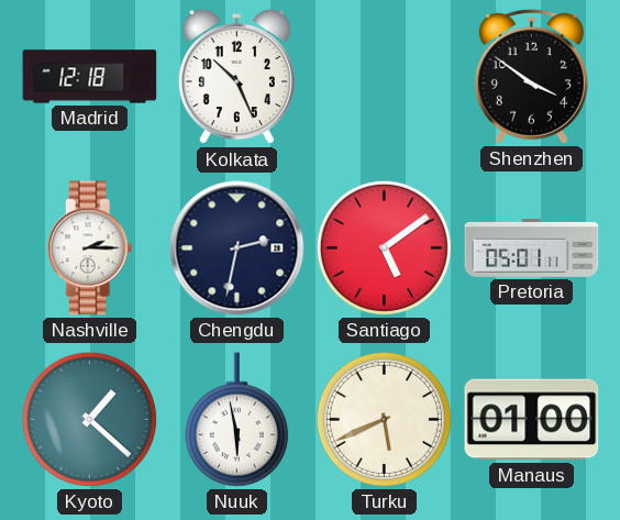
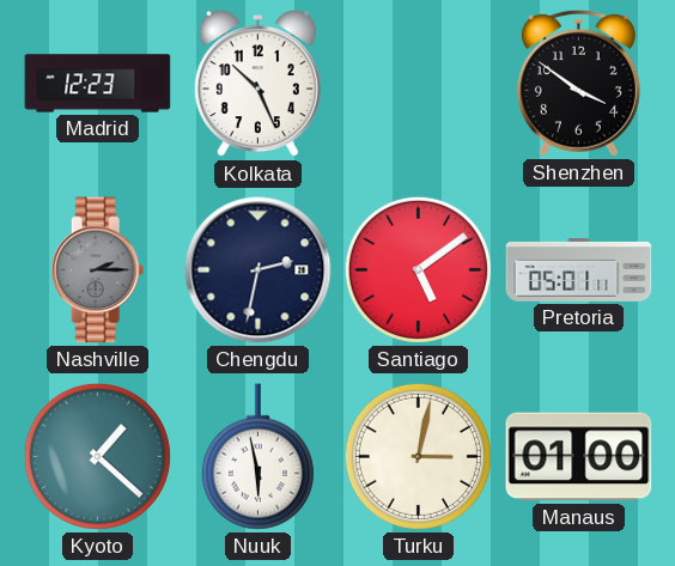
Madrid: 12:18 -> 12:23
Nashville dial: white -> grey
Turku: 5:41 -> 3:02
